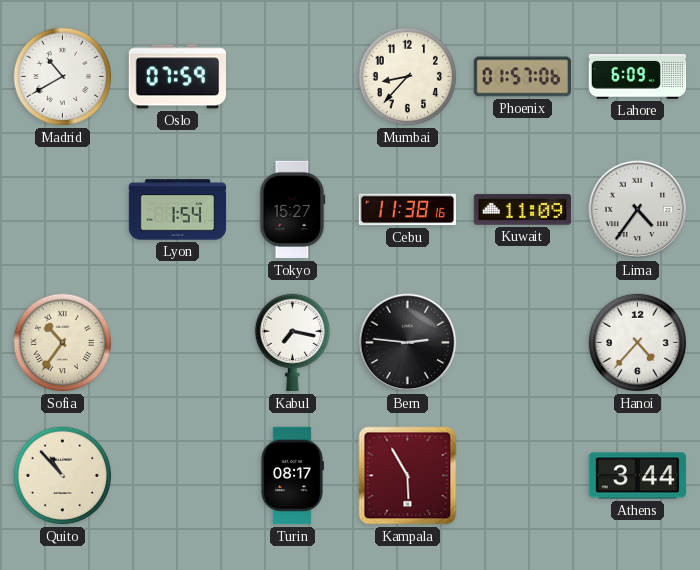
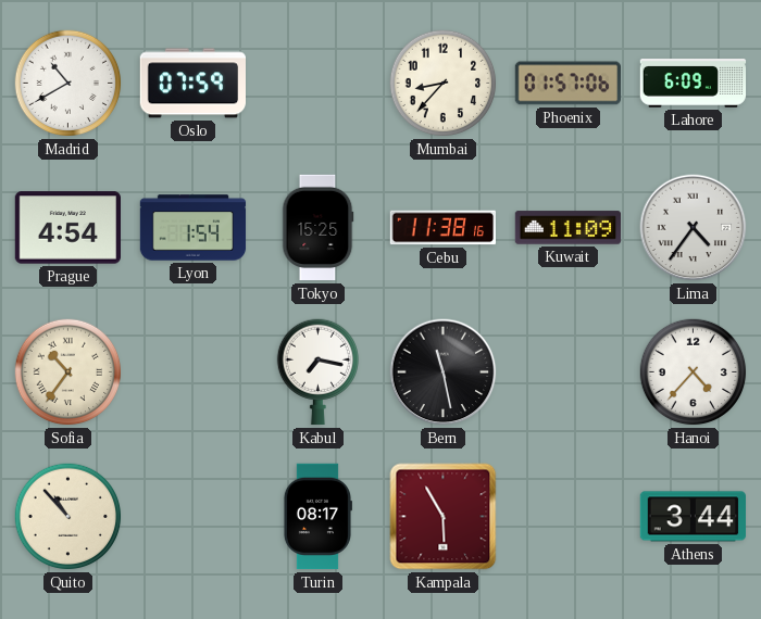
Prague: none -> 4:54
Tokyo: 15:27 -> 15:25
Bern: 2:46 -> 11:28
